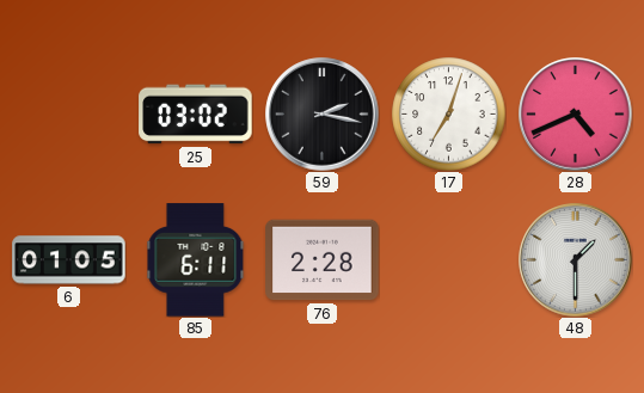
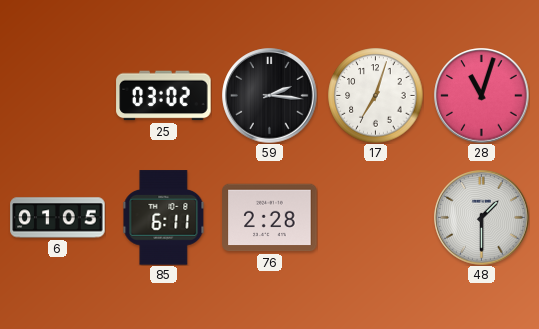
59: 2:17 -> 2:16
28: 4:41 -> 11:03
